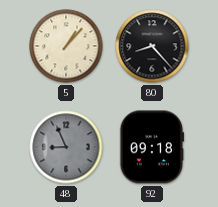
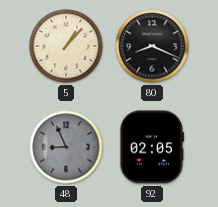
80: 8:23 -> 8:19
92: 09:18 -> 02:05
